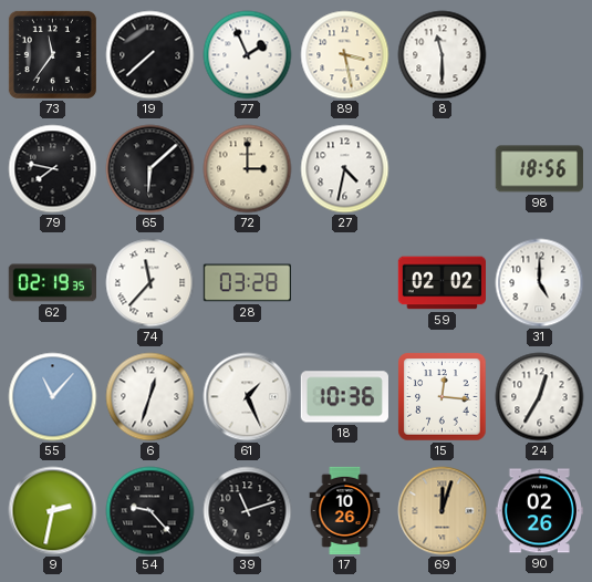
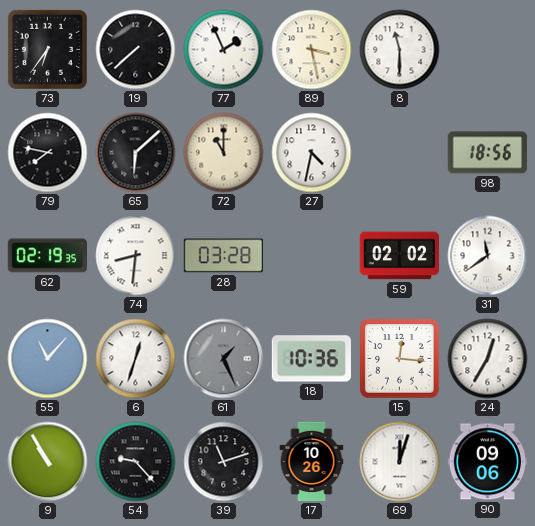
73: 11:36 -> 6:36
72: 3:00 -> 11:00
74: 11:37 -> 8:31
31: 5:00 -> 11:39
61 dial: white -> grey
9: 2:32 -> 10:55
69 dial: champagne -> white
90: 02:26 -> 09:06
